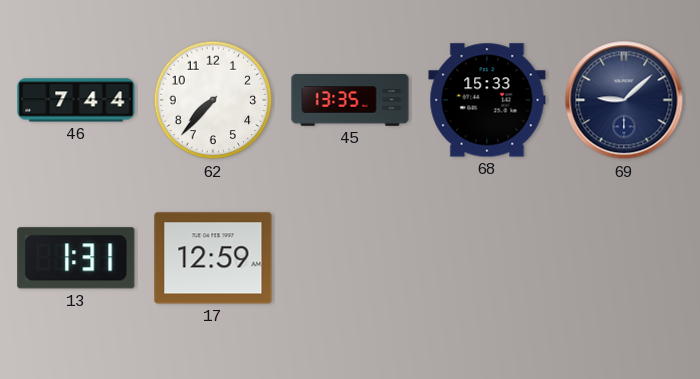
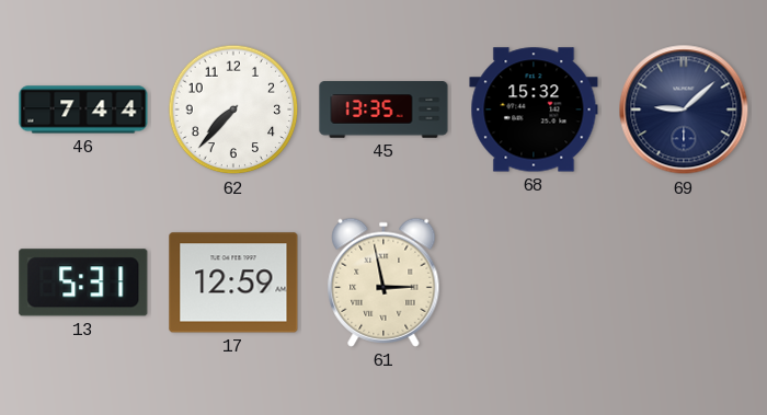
68: 15:33 -> 15:32
13: 1:31 -> 5:31
61: none -> 2:58
